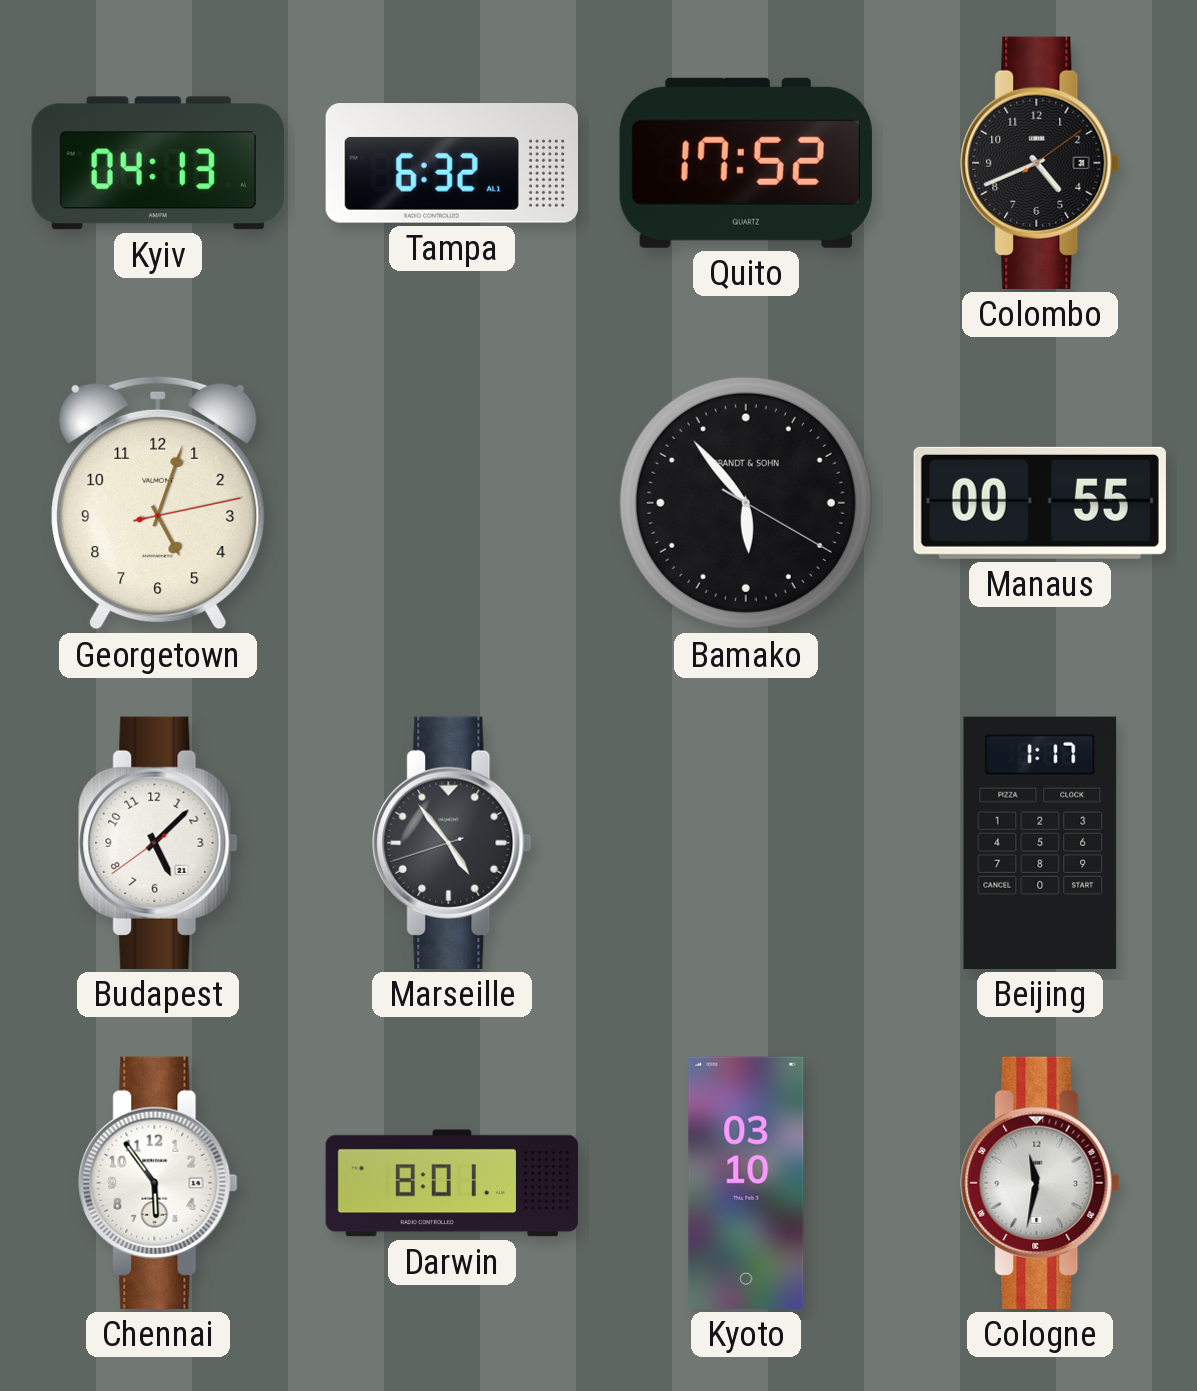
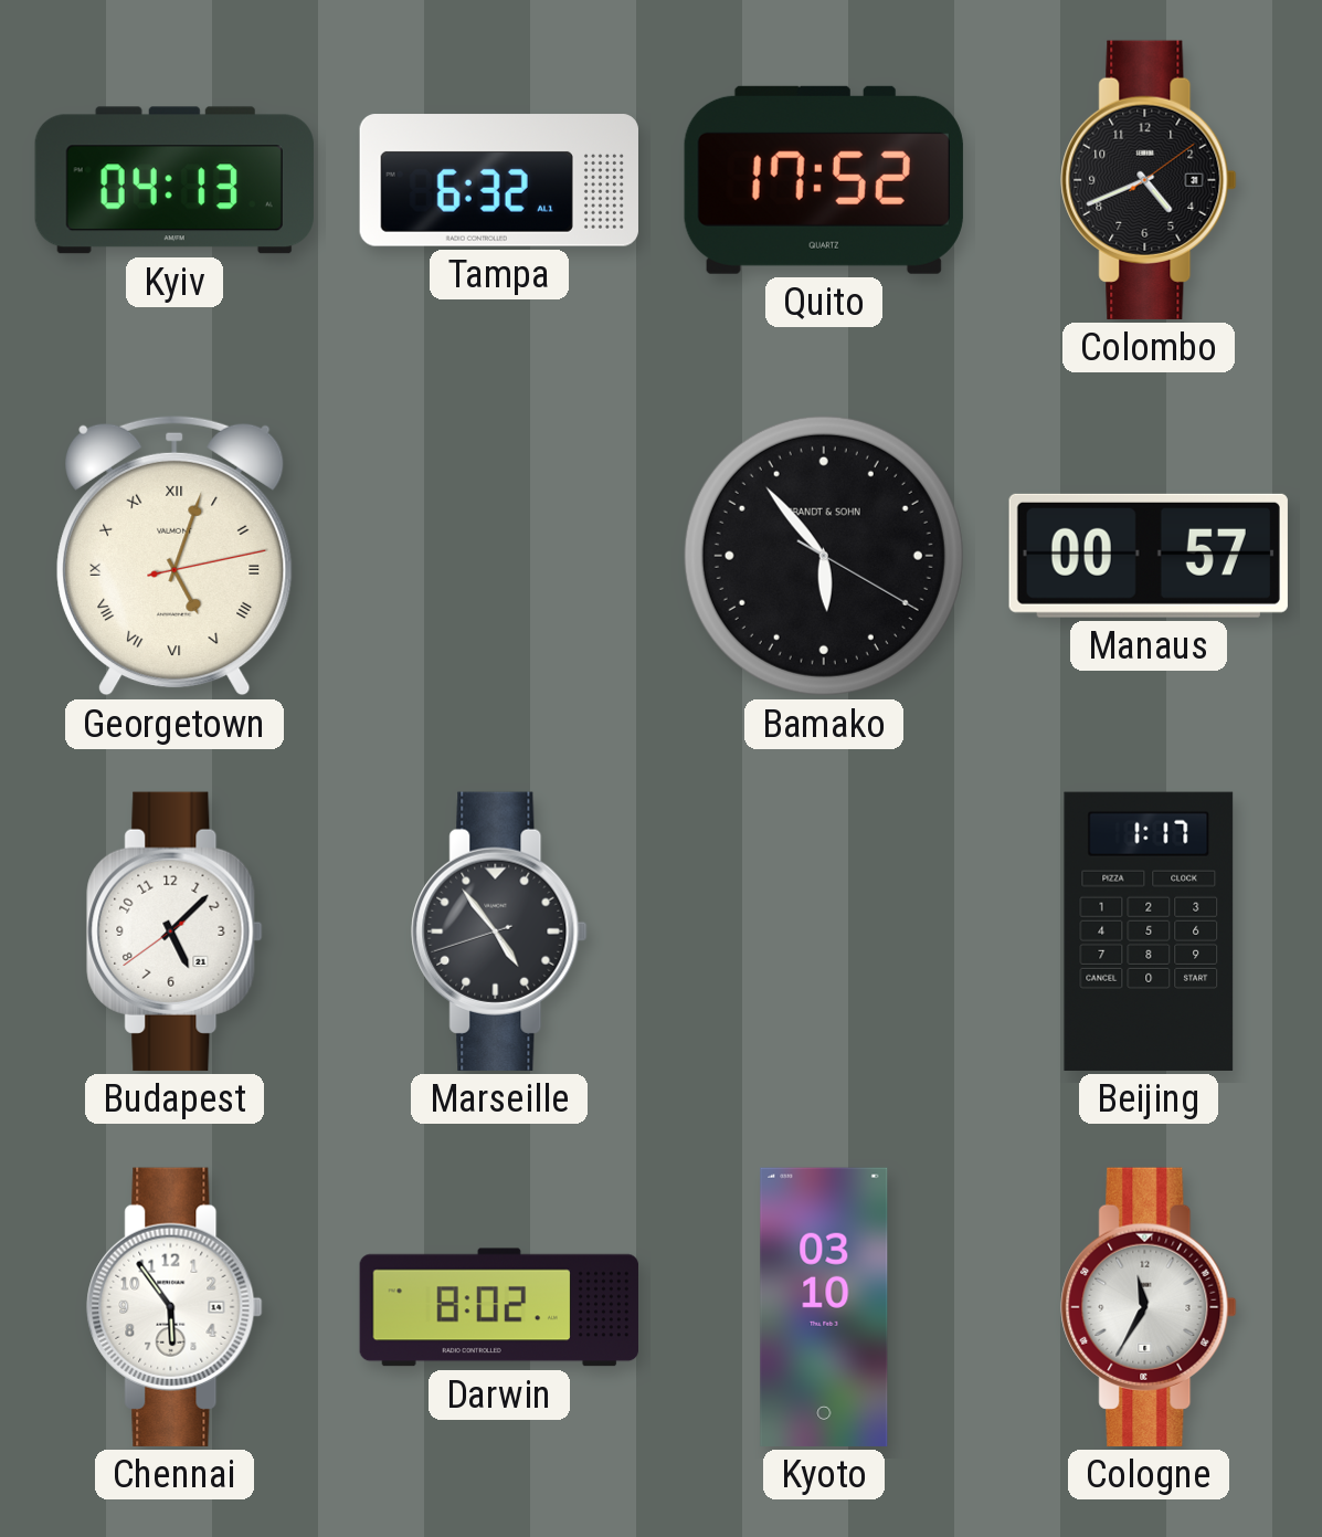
Georgetown numerals: Arabic -> Roman
Manaus: 00:55 -> 00:57
Darwin: 8:01 -> 8:02
Cologne: 11:32 -> 11:35
